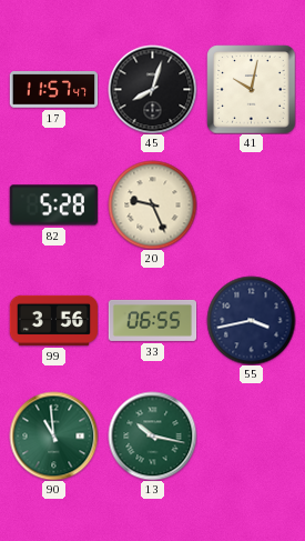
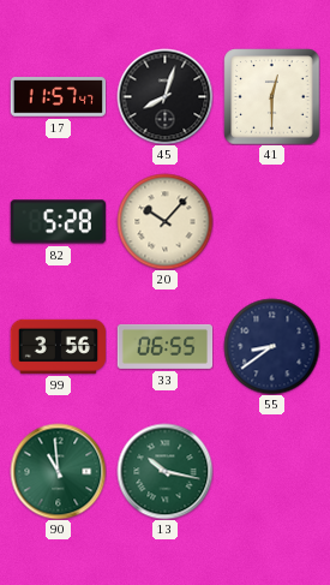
41: 10:02 -> 12:30
20: 9:26 -> 10:07
55: 3:43 -> 8:39
